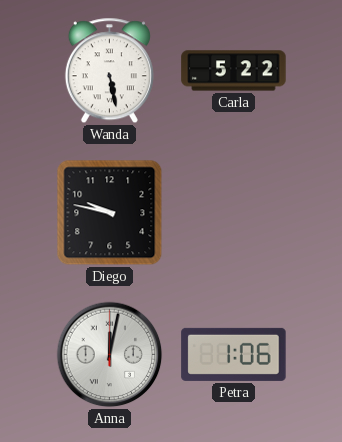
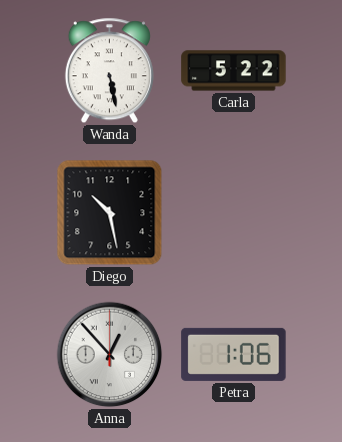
Diego: 9:47 -> 10:28
Anna: 12:02 -> 12:53
